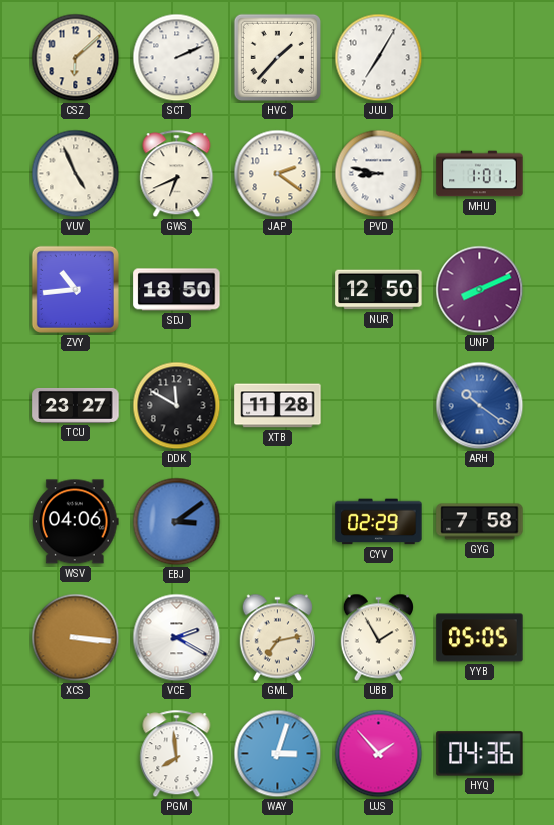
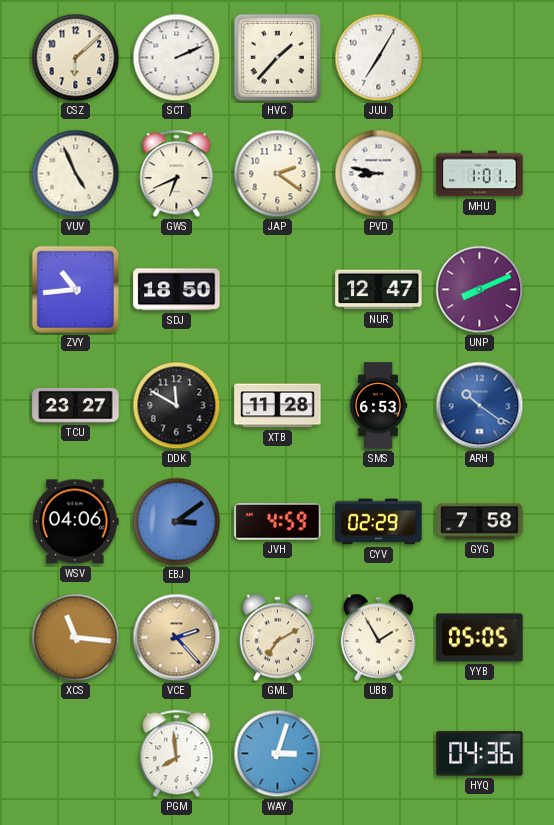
NUR: 12:50 -> 12:47
SMS: none -> 6:53
JVH: none -> 4:59
XCS: 3:16 -> 11:16
VCE: 2:20 -> 2:23
VCE dial: white -> champagne
GML: 7:13 -> 7:10
UJS: 1:53 -> none
